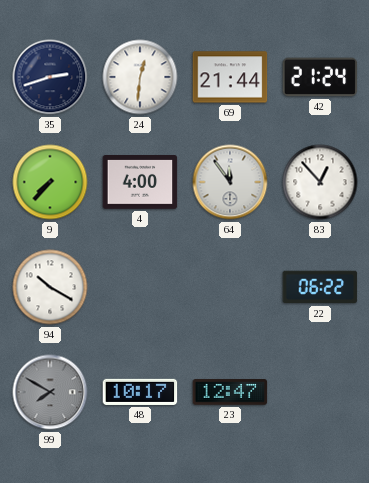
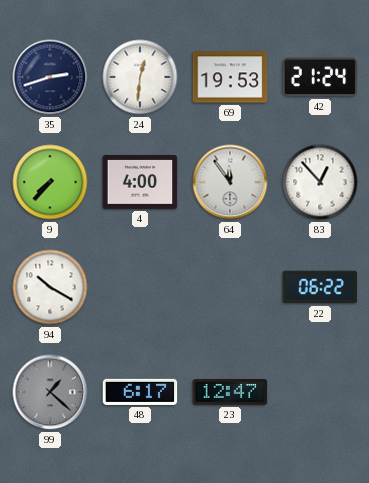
69: 21:44 -> 19:53
99: 7:50 -> 1:22
48: 10:17 -> 6:17
